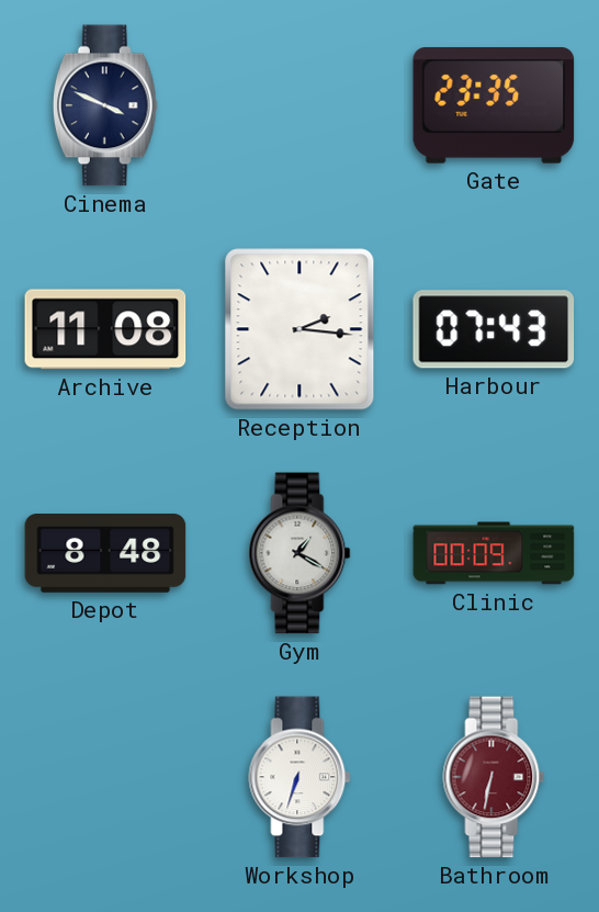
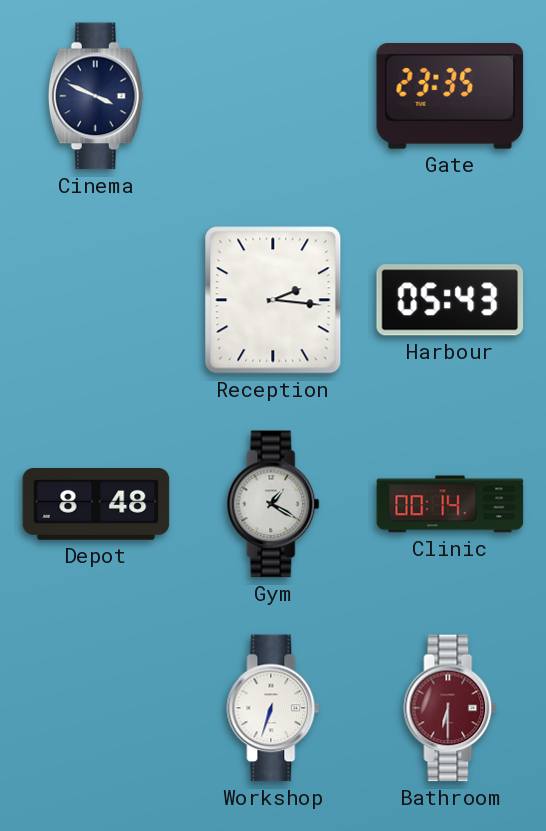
Archive: 11:08 -> none
Harbour: 07:43 -> 05:43
Clinic: 00:09 -> 00:14
Bathroom: 6:32 -> 6:30
